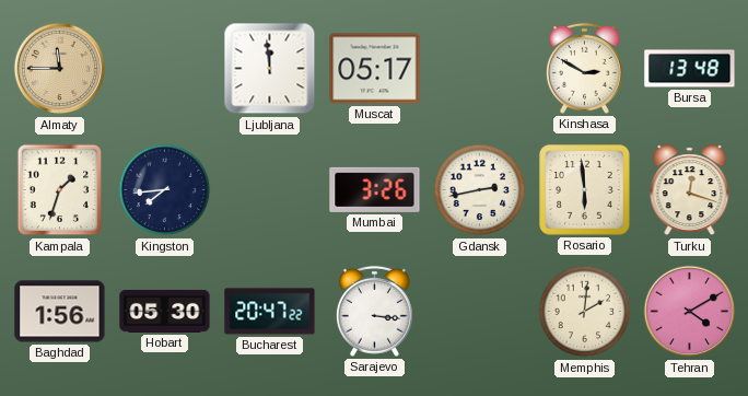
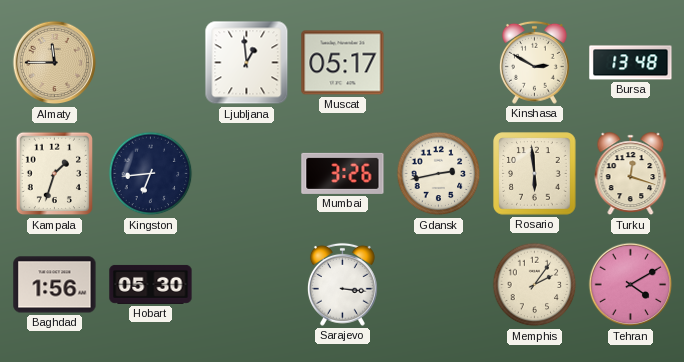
Ljubljana: 11:59 -> 12:59
Kingston: 7:44 -> 6:44
Bucharest: 20:47 -> none
Memphis: 2:01 -> 2:06
